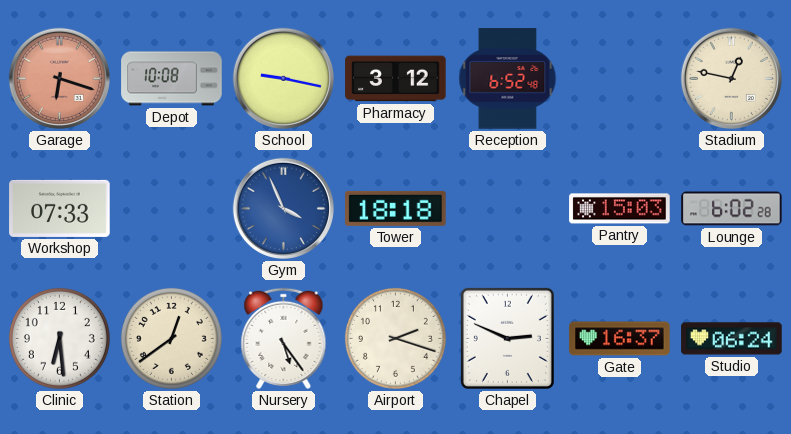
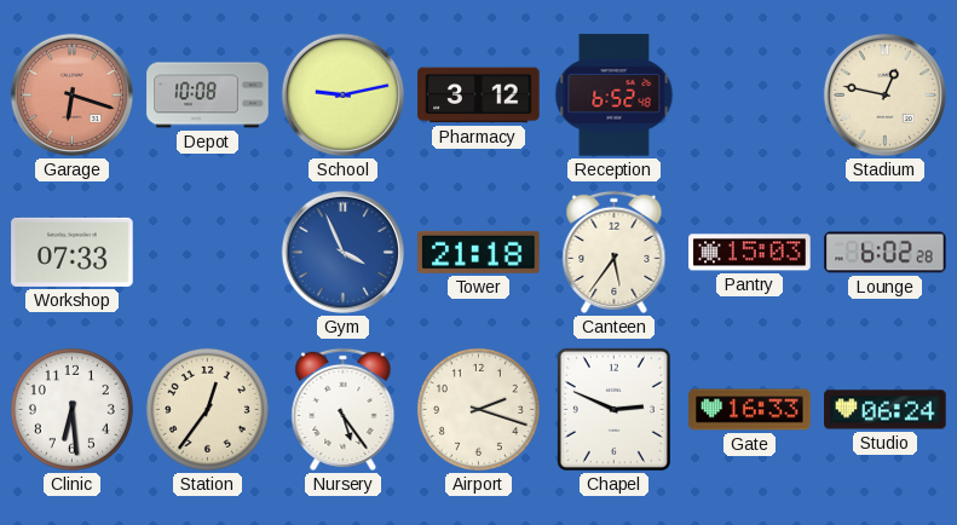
School: 9:17 -> 9:13
Tower: 18:18 -> 21:18
Canteen: none -> 5:36
Station: 12:39 -> 12:36
Gate: 16:37 -> 16:33
